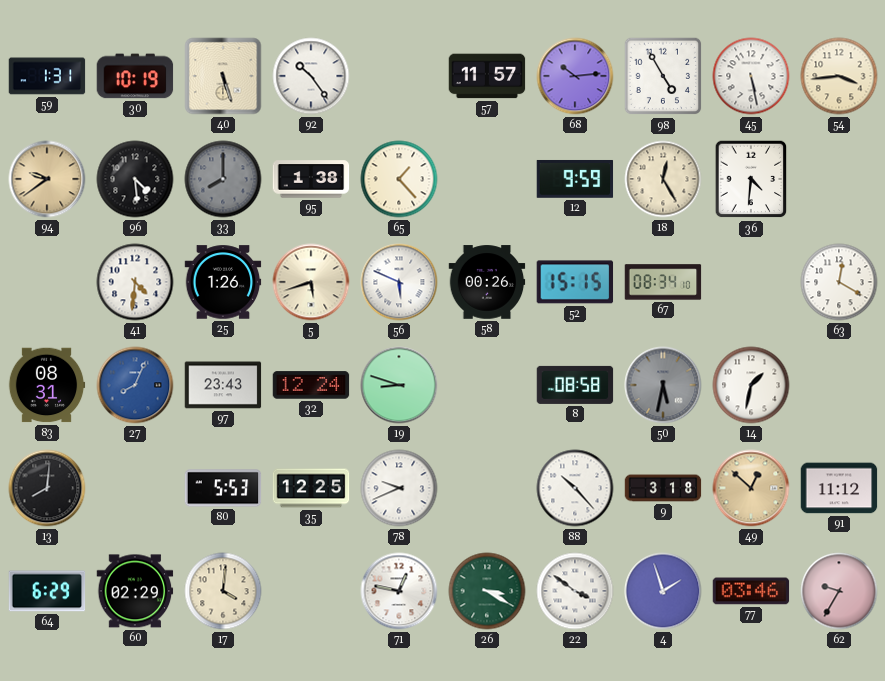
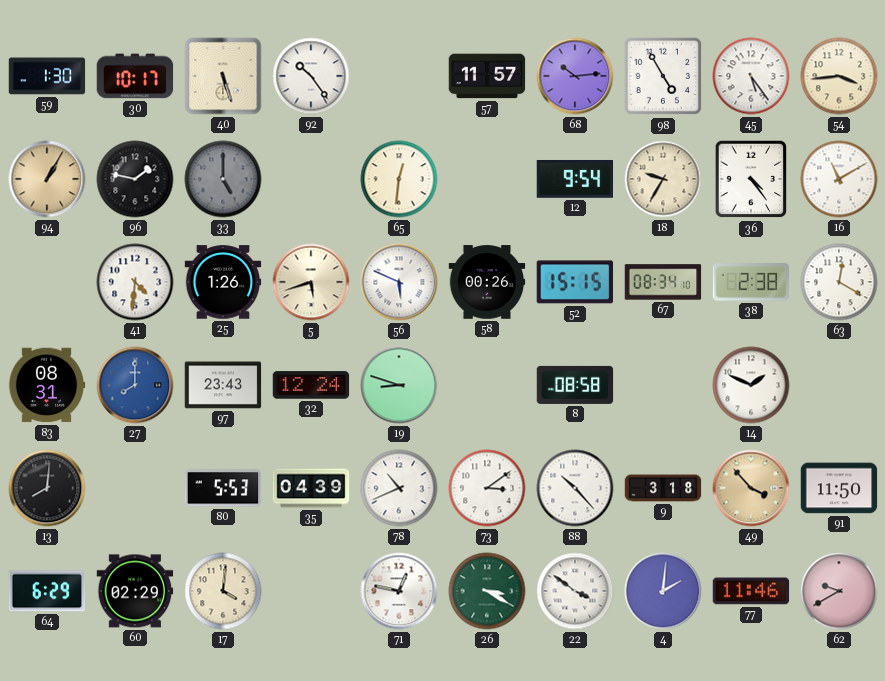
59: 1:31 -> 1:30
30: 10:19 -> 10:17
45: 5:28 -> 5:24
94: 9:39 -> 1:05
96: 4:29 -> 1:47
33: 8:00 -> 5:00
95: 1:38 -> none
65: 1:23 -> 12:31
12: 9:59 -> 9:54
18: 12:25 -> 9:35
36: 4:31 -> 4:24
16: none -> 11:10
38: none -> 2:38
27: 8:04 -> 8:00
50: 5:32 -> none
14: 1:32 -> 1:49
35: 12:25 -> 04:39
78: 9:41 -> 10:41
73: none -> 3:09
49: 12:52 -> 3:53
91: 11:12 -> 11:50
4: 1:57 -> 2:01
77: 03:46 -> 11:46
62: 9:35 -> 9:40
